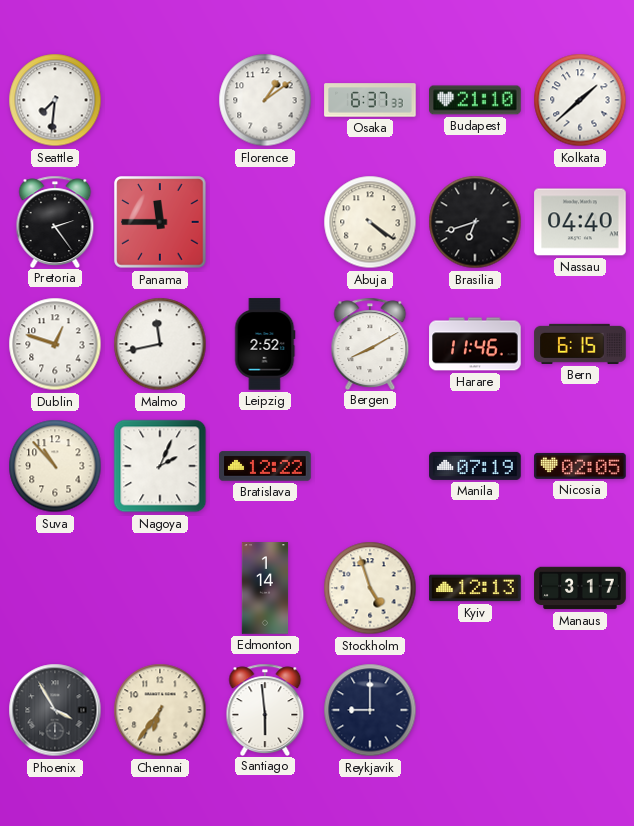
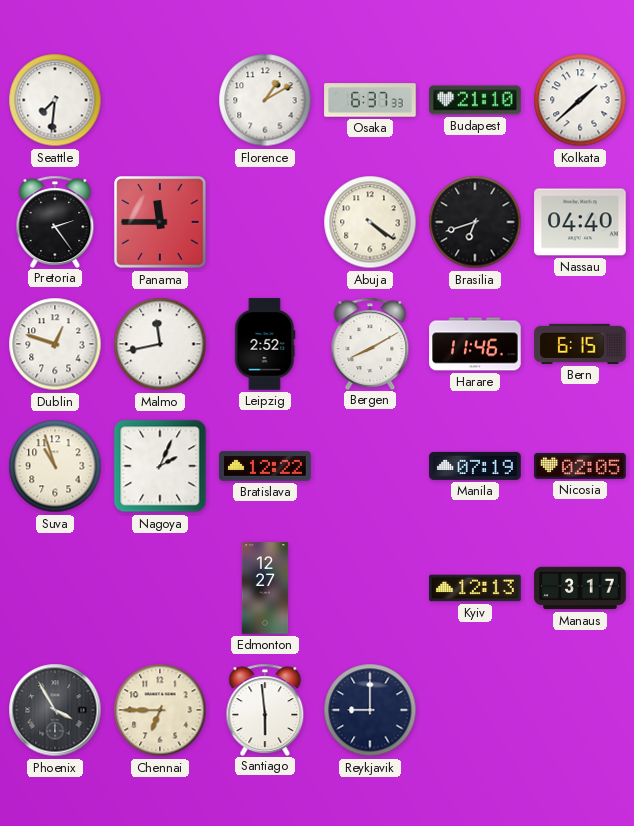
Florence: 1:09 -> 1:10
Suva: 10:53 -> 10:57
Edmonton: 1:14 -> 12:27
Stockholm: 4:57 -> none
Chennai: 6:36 -> 6:45
